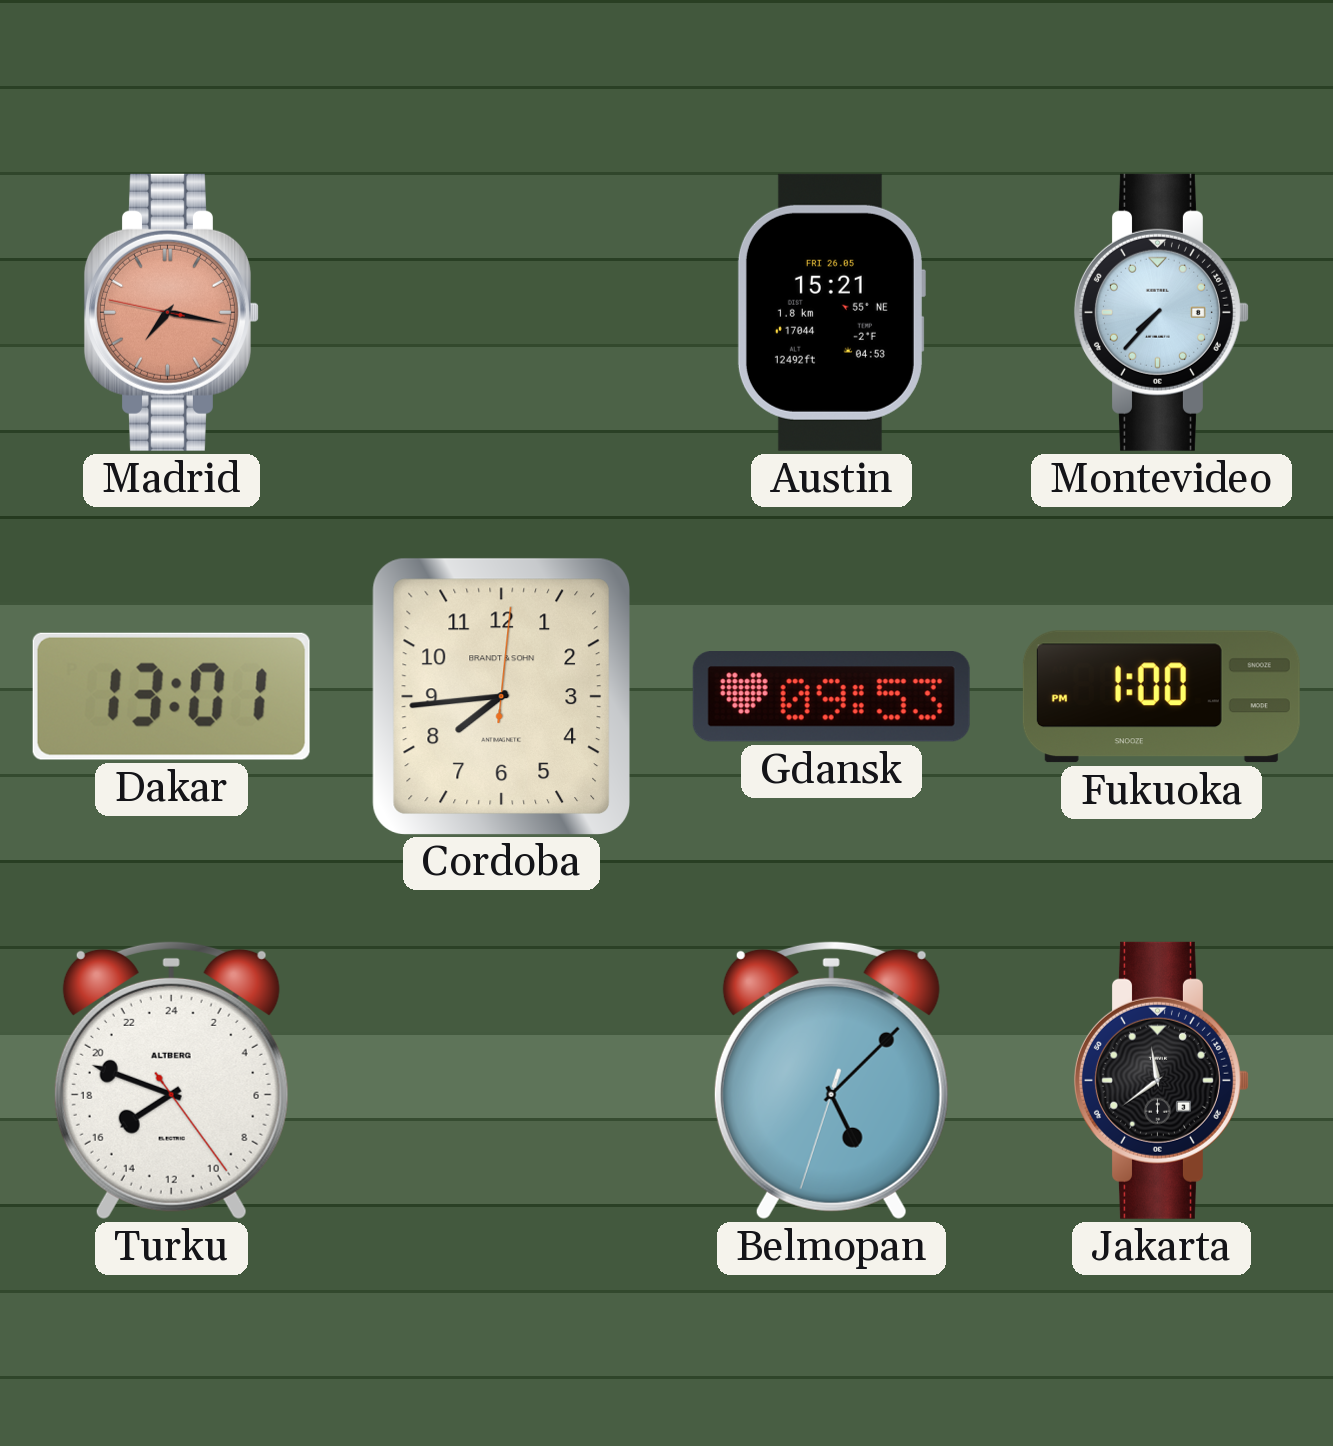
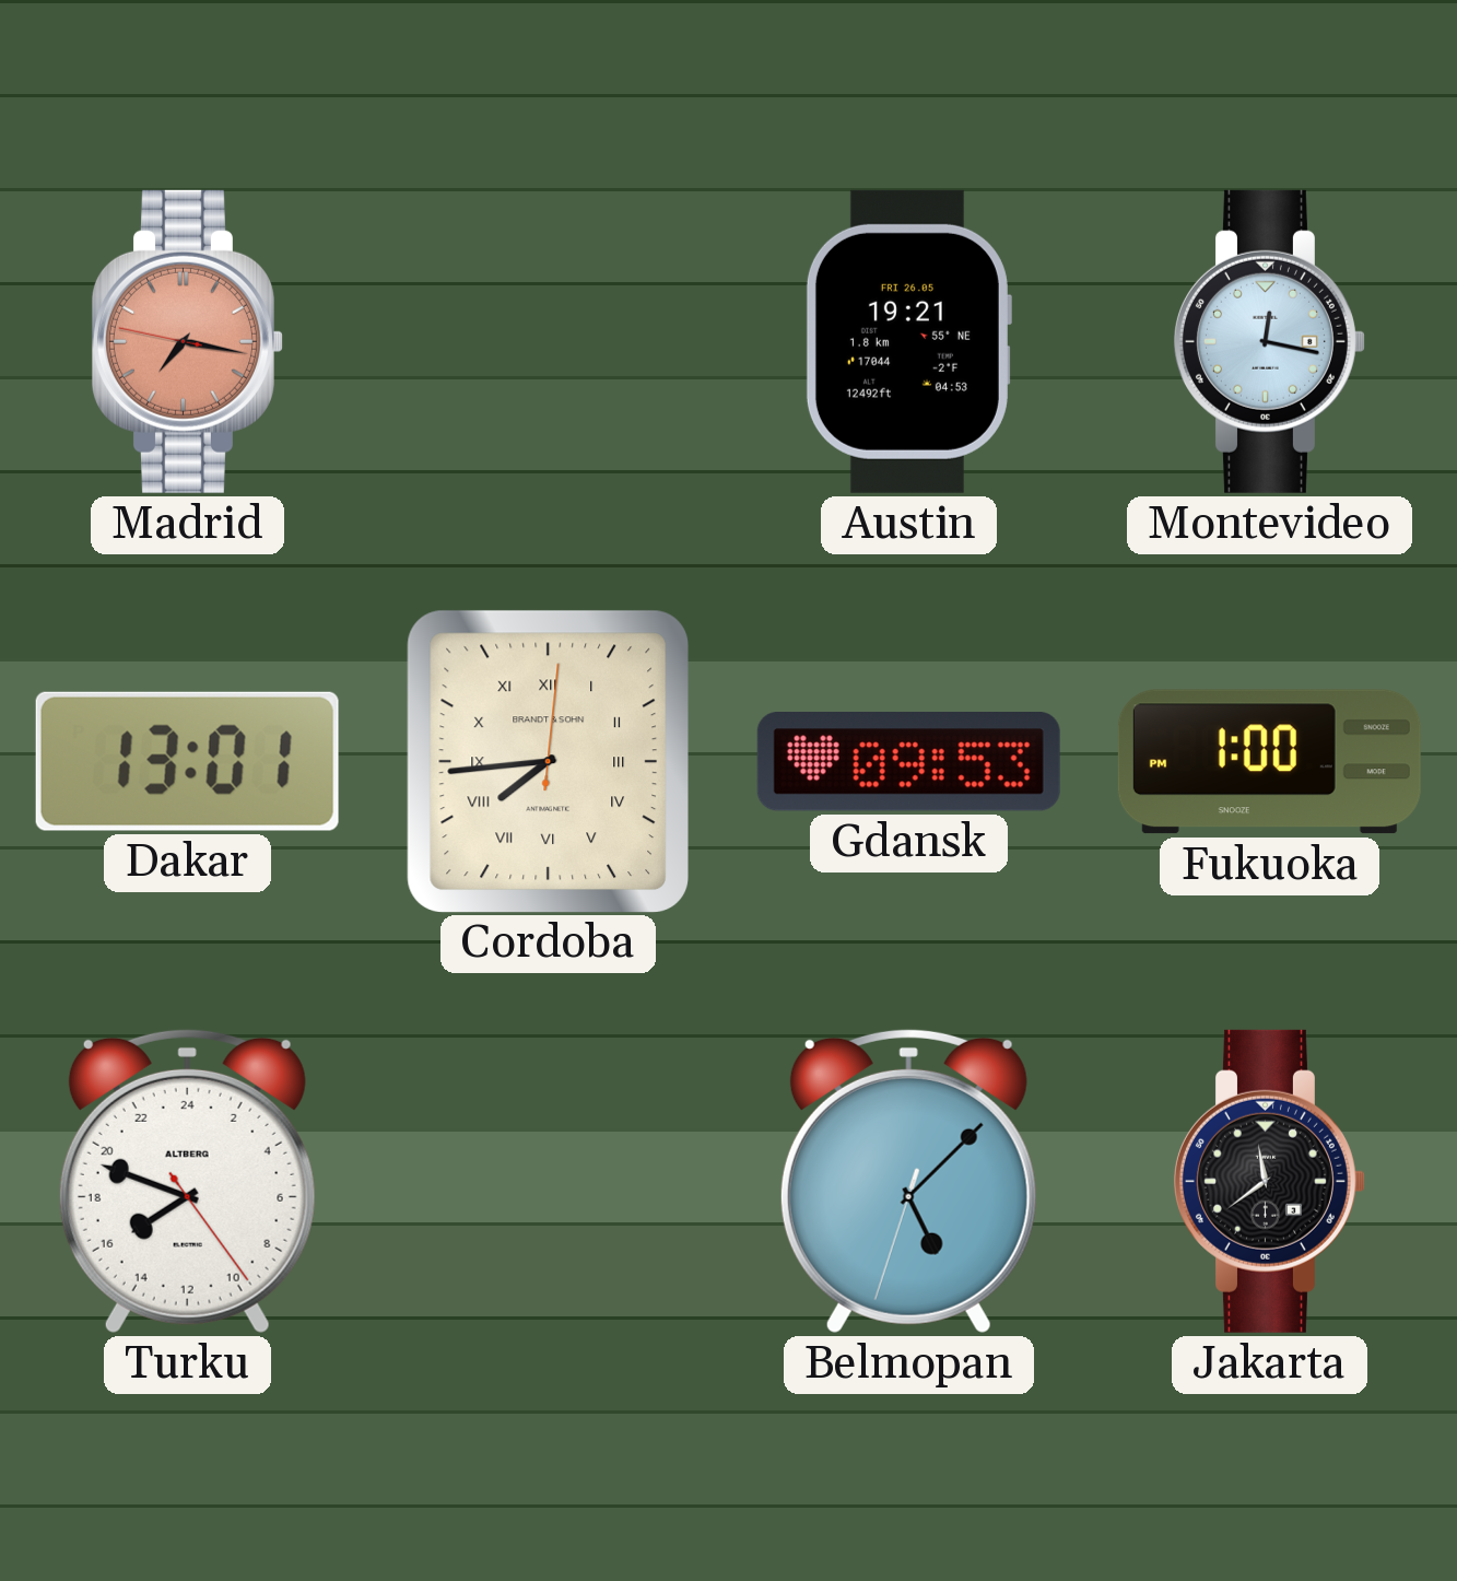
Austin: 15:21 -> 19:21
Montevideo: 7:37 -> 12:17
Cordoba numerals: Arabic -> Roman
